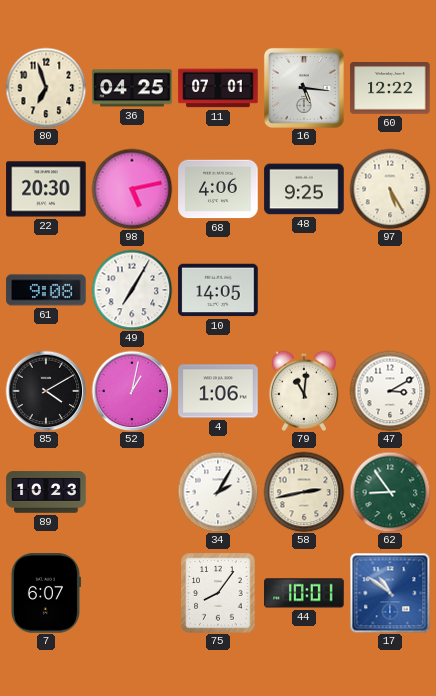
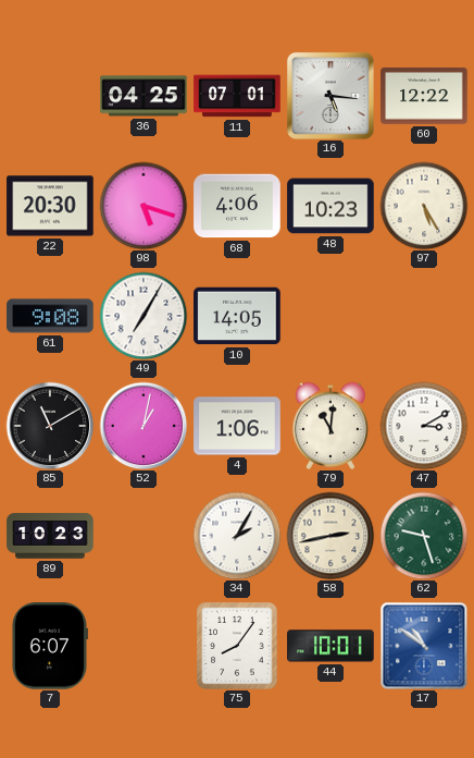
80: 6:57 -> none
98: 5:13 -> 5:18
48: 9:25 -> 10:23
85: 4:10 -> 11:10
62: 8:54 -> 9:27
